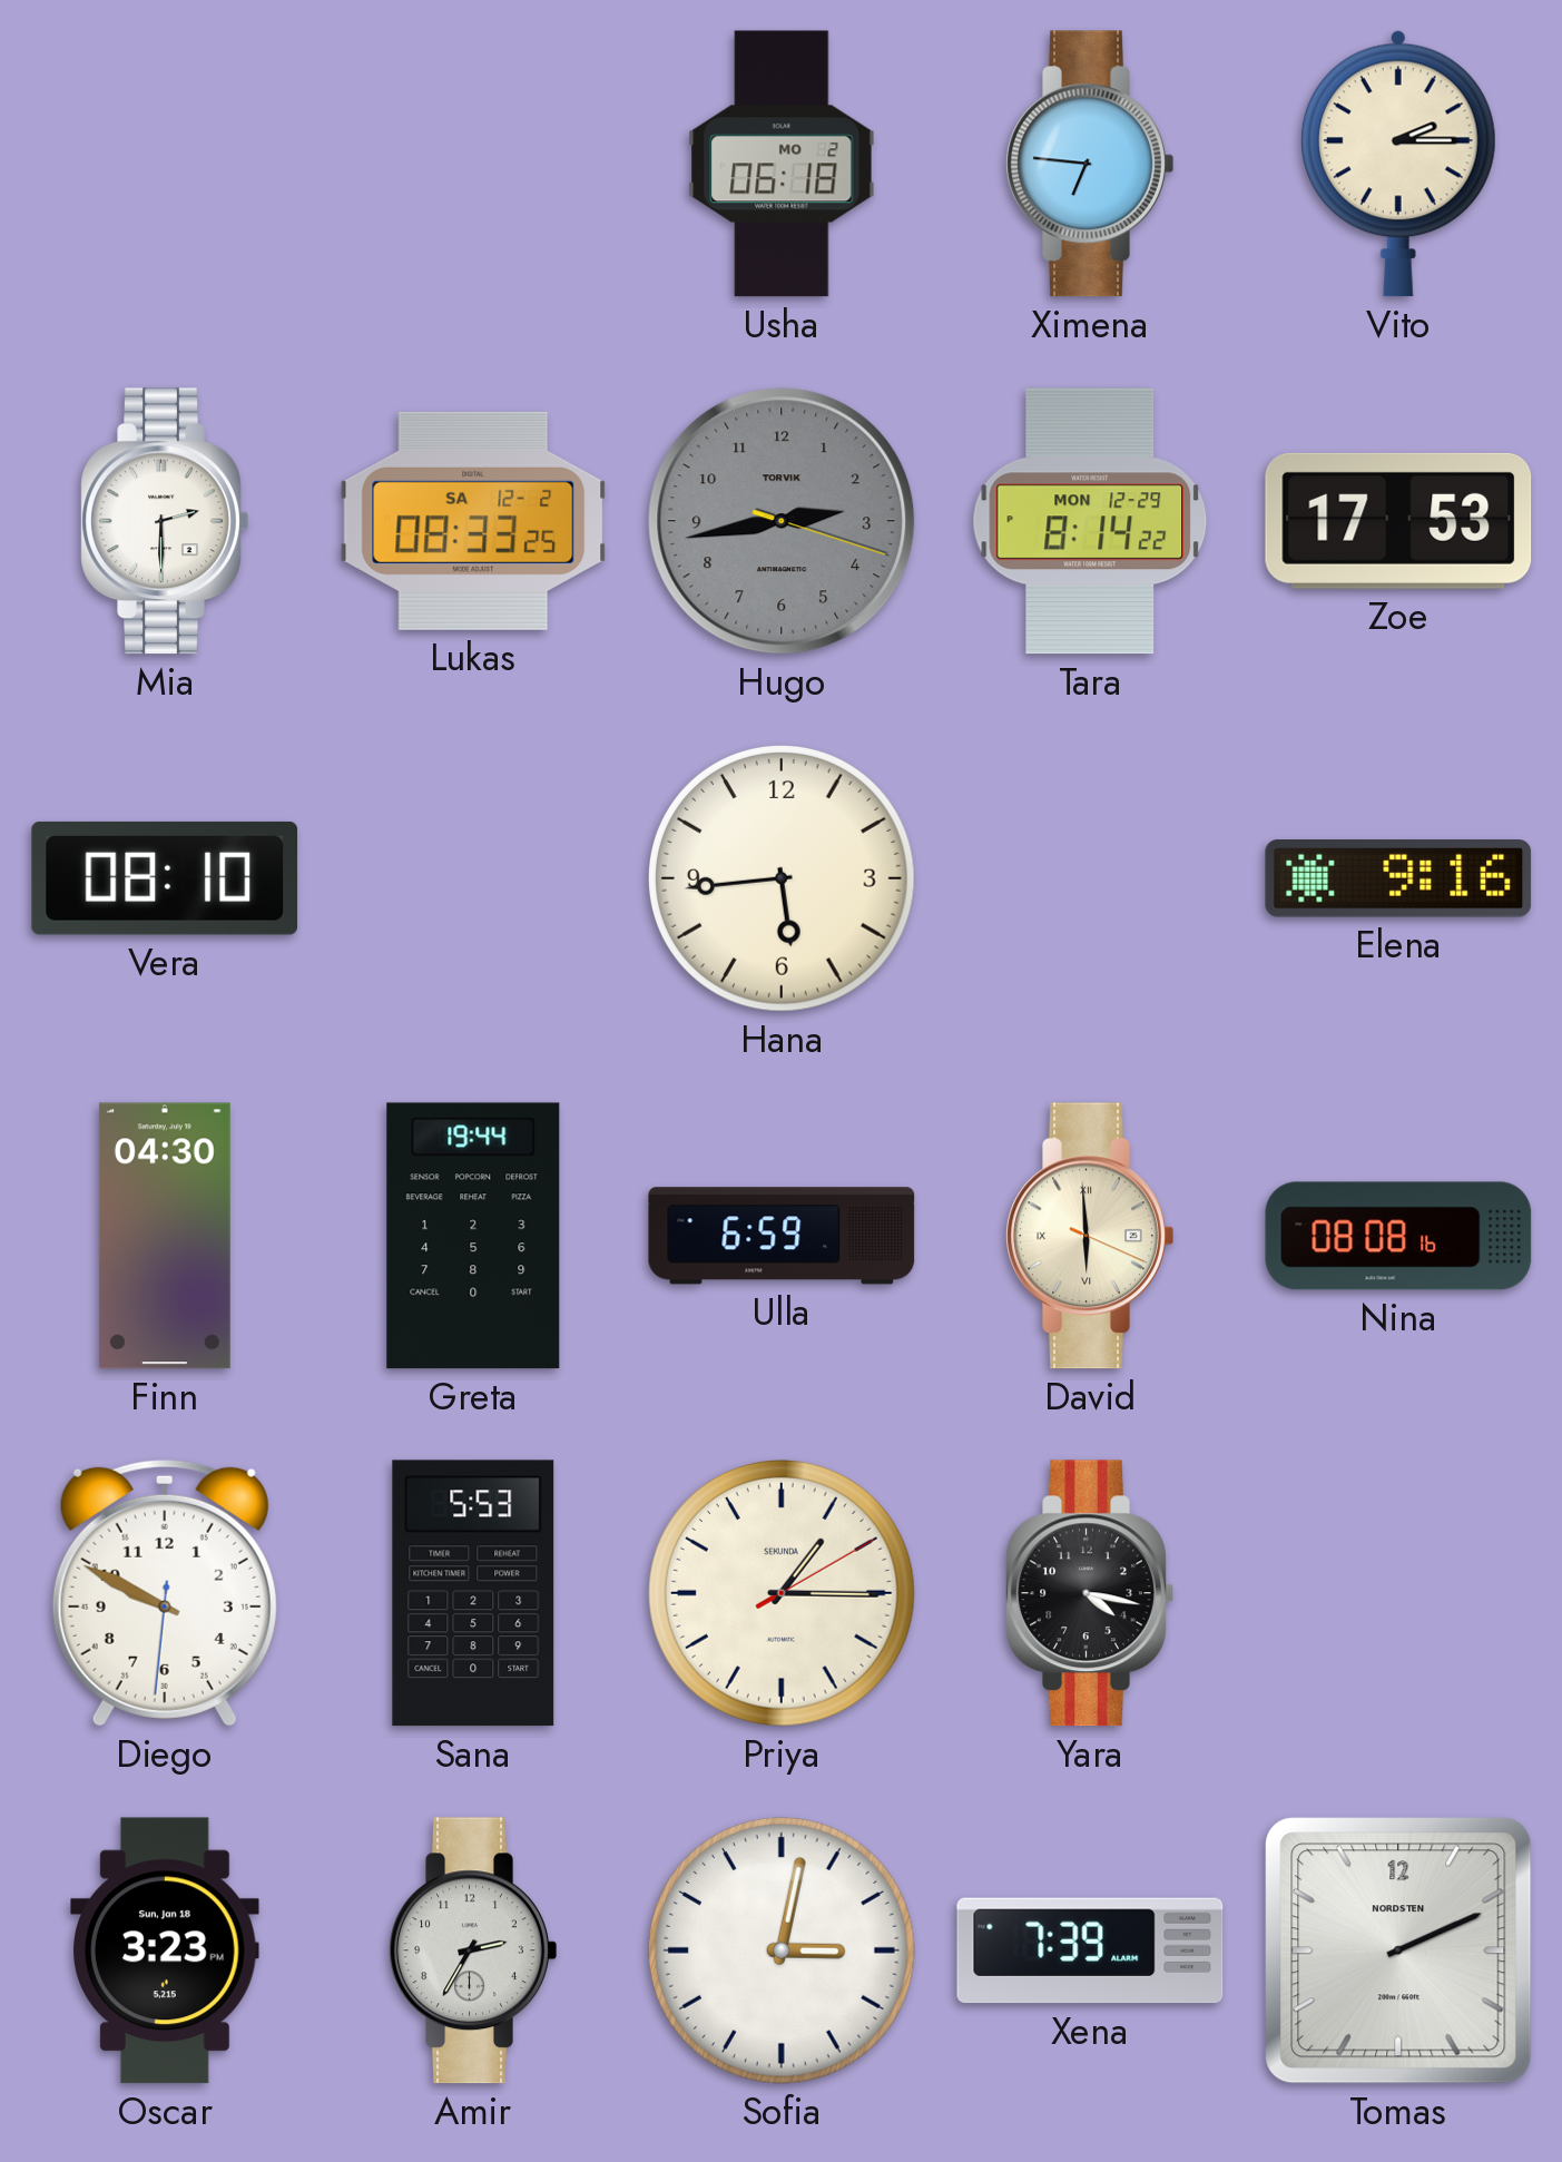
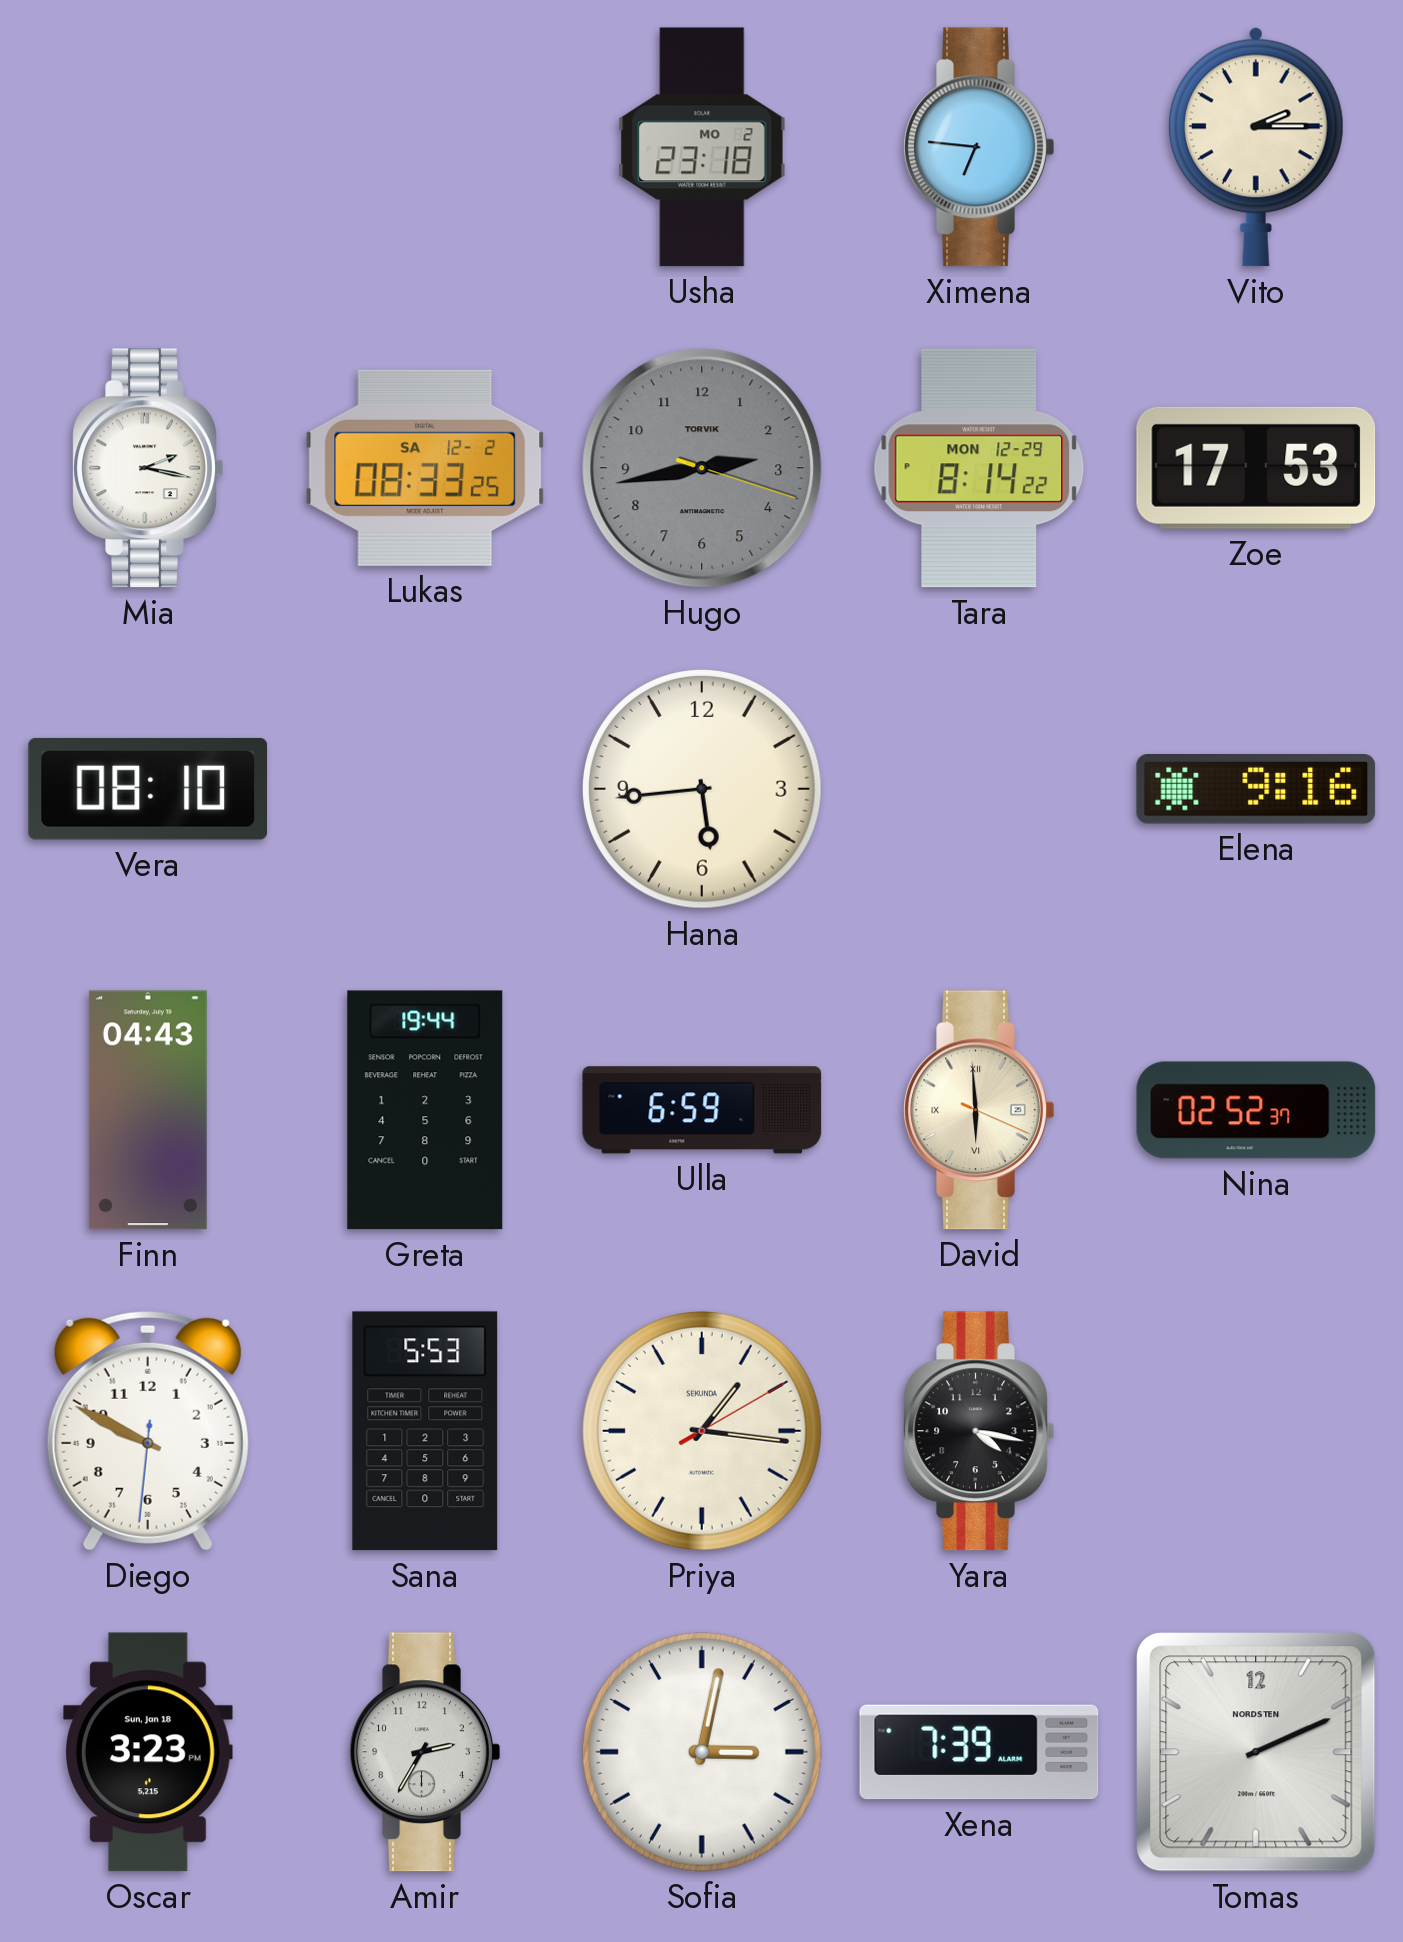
Usha: 06:18 -> 23:18
Mia: 2:30 -> 2:17
Finn: 04:30 -> 04:43
Nina: 08:08 -> 02:52
Priya: 1:15 -> 1:16
